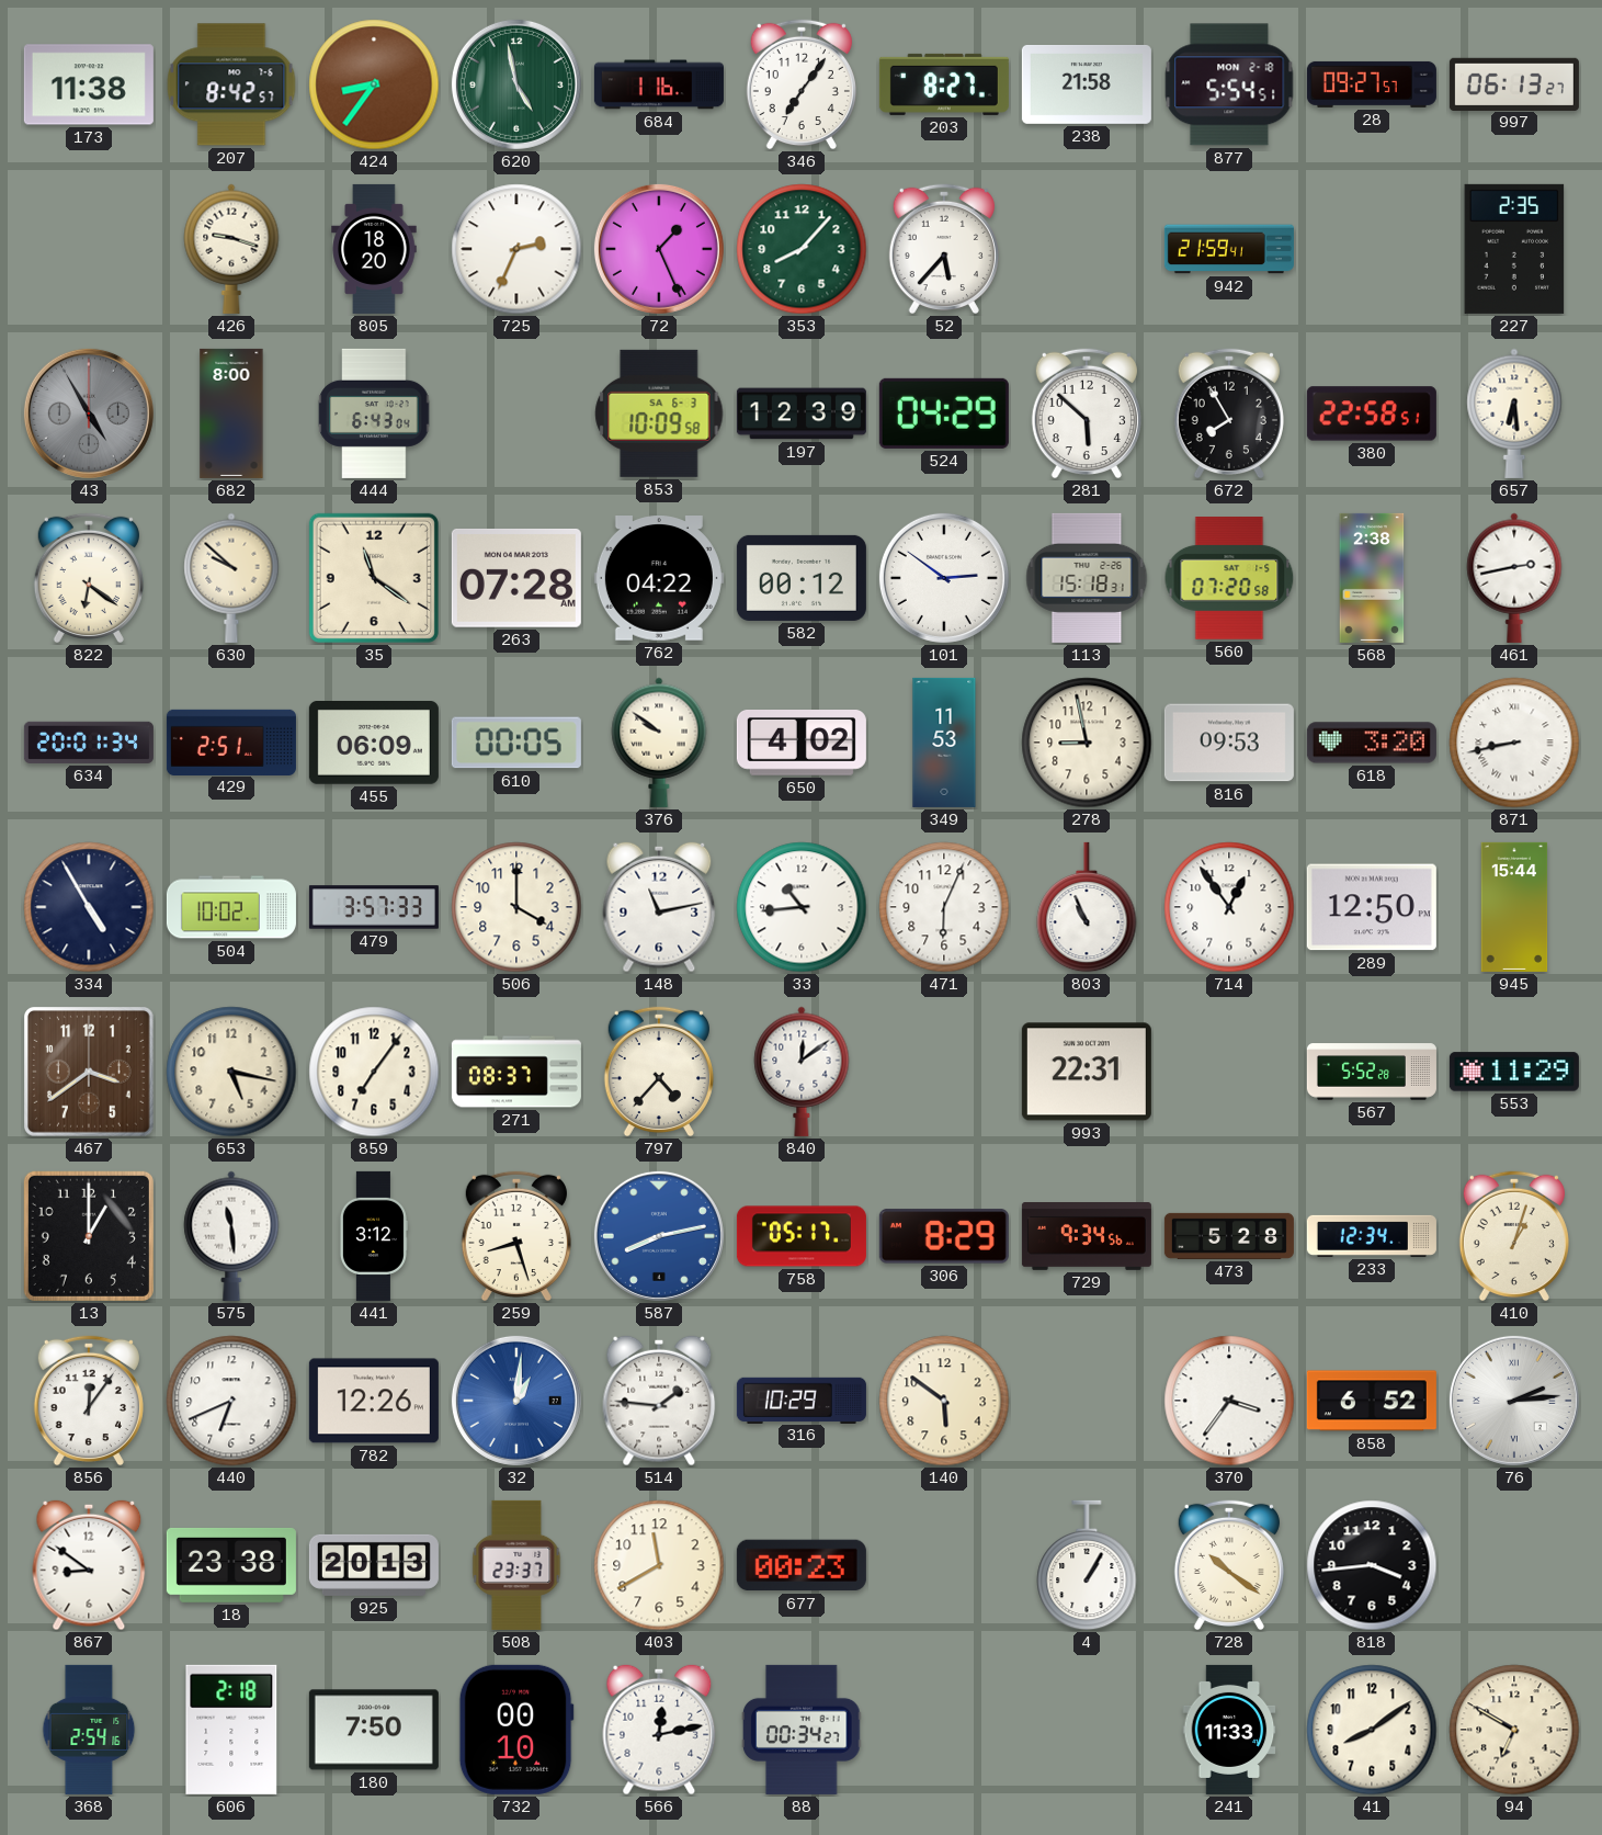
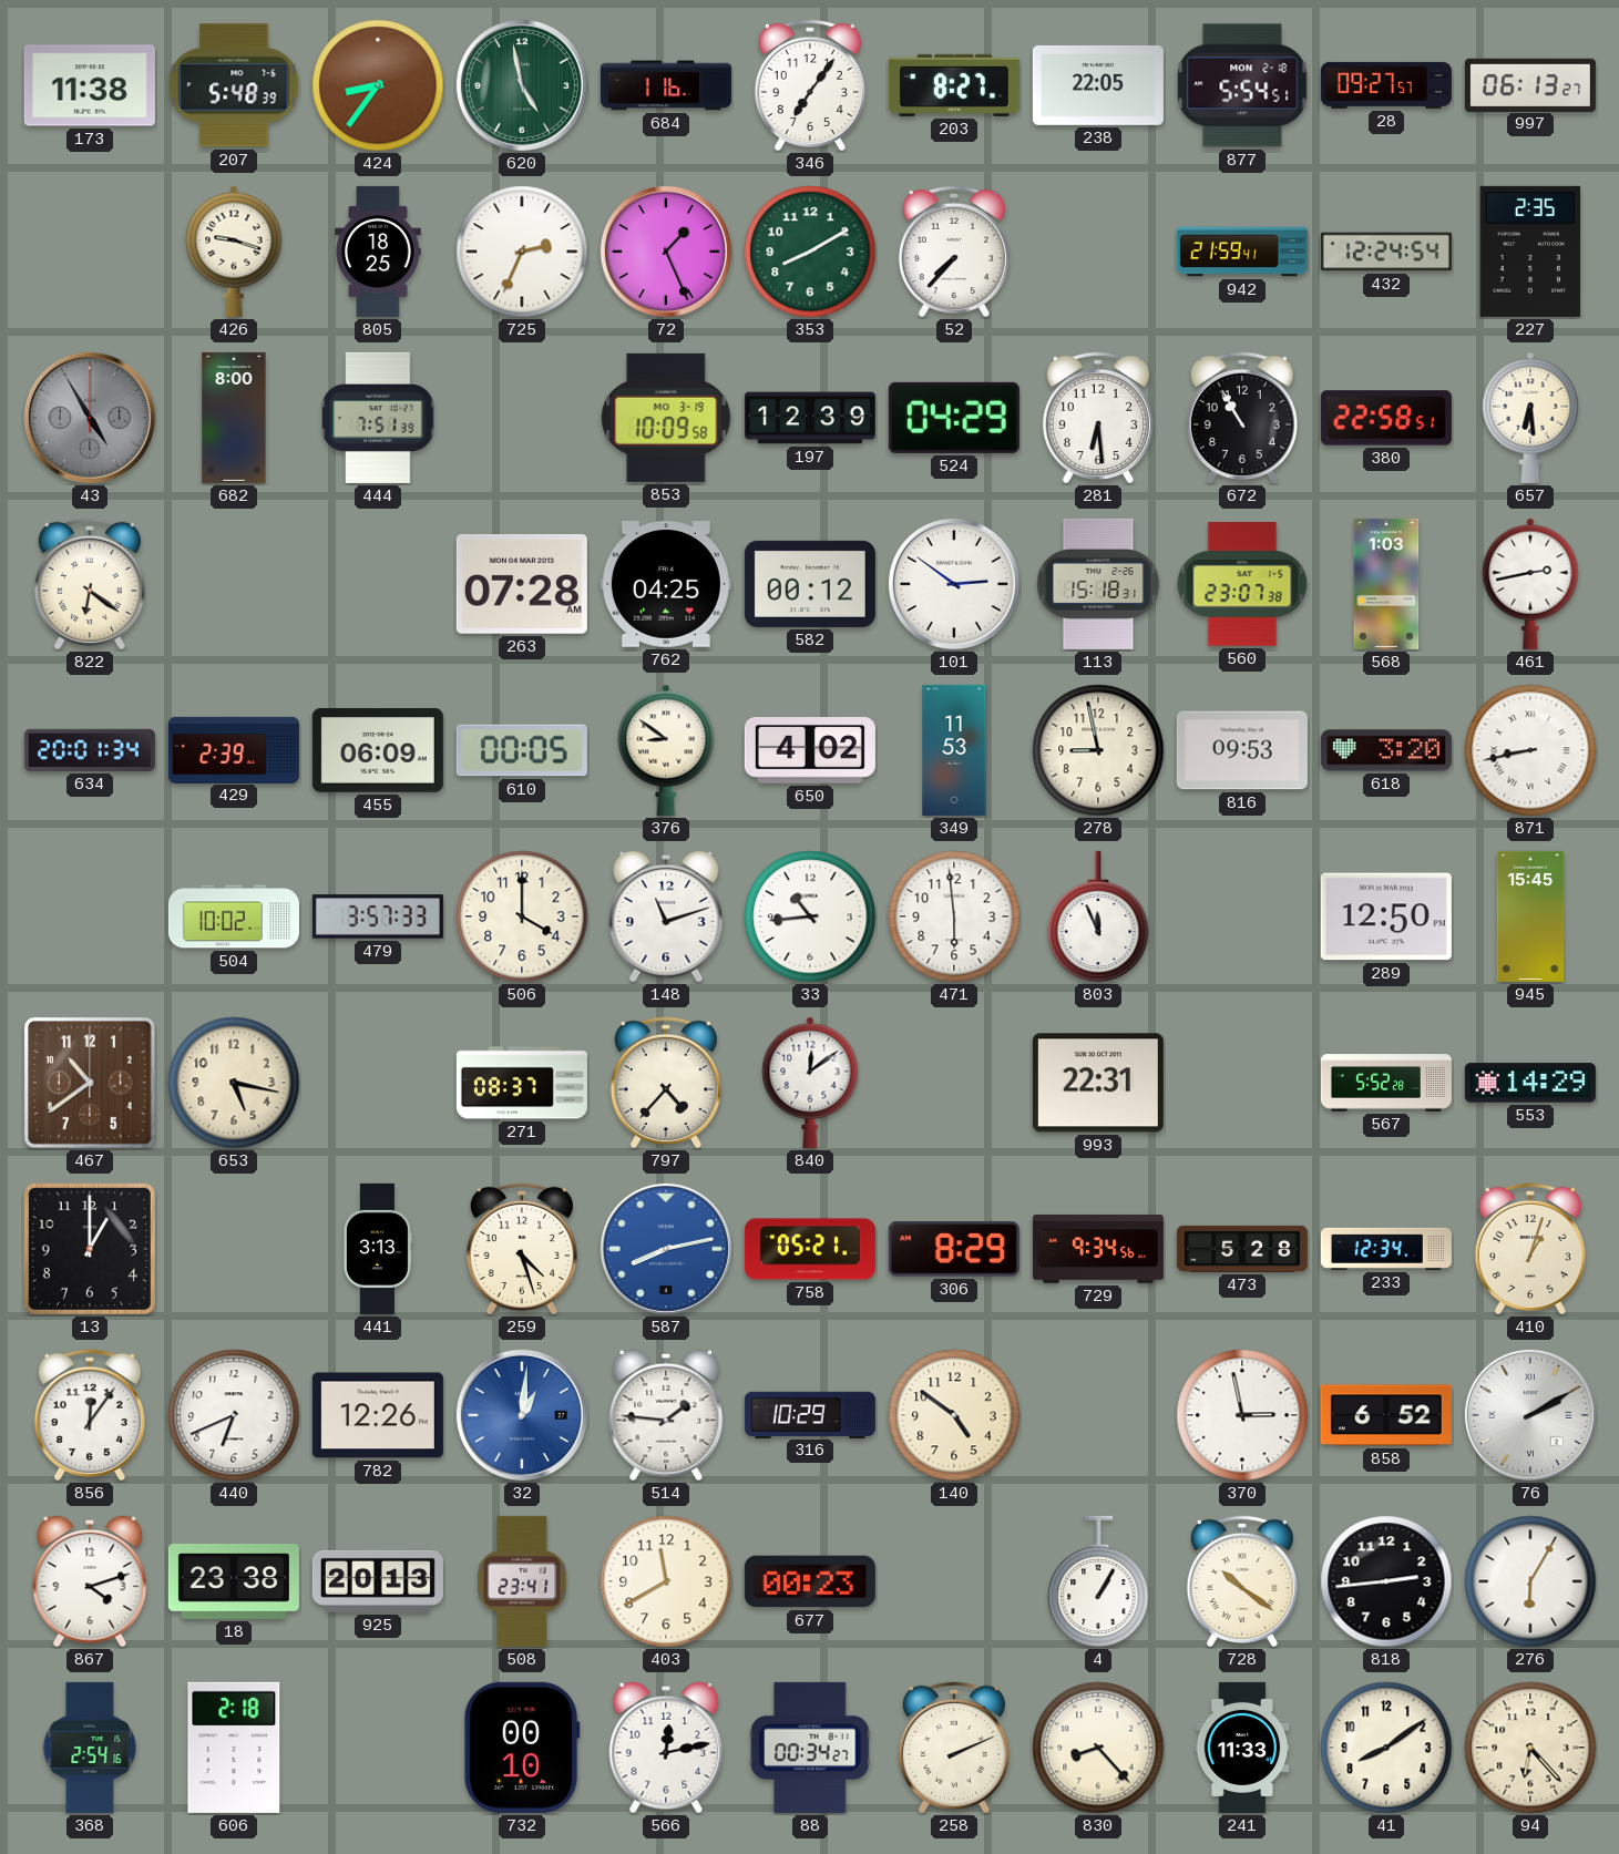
207: 8:42 -> 5:48
238: 21:58 -> 22:05
805: 18:20 -> 18:25
353: 8:07 -> 8:10
52: 5:37 -> 7:37
432: none -> 12:24
444: 6:43 -> 7:51
853 date: SA 6-3 -> MO 3-19
281: 5:52 -> 6:29
672: 7:55 -> 10:55
630: 9:52 -> none
35: 11:21 -> none
762: 04:22 -> 04:25
560: 07:20 -> 23:07
568: 2:38 -> 1:03
429: 2:51 -> 2:39
376: 9:51 -> 8:51
334: 4:55 -> none
148: 11:13 -> 11:12
471: 6:04 -> 5:59
803: 10:56 -> 11:56
714: 12:54 -> none
945: 15:44 -> 15:45
467: 3:39 -> 10:39
859: 7:06 -> none
553: 11:29 -> 14:29
575: 11:29 -> none
441: 3:12 -> 3:13
259: 8:27 -> 4:27
758: 05:17 -> 05:21
140: 5:51 -> 4:51
370: 3:36 -> 2:58
76: 2:14 -> 2:10
867: 8:51 -> 4:12
508: 23:37 -> 23:41
818: 3:44 -> 2:44
276: none -> 6:05
180: 7:50 -> none
258: none -> 2:11
830: none -> 8:23
94: 6:50 -> 6:23
